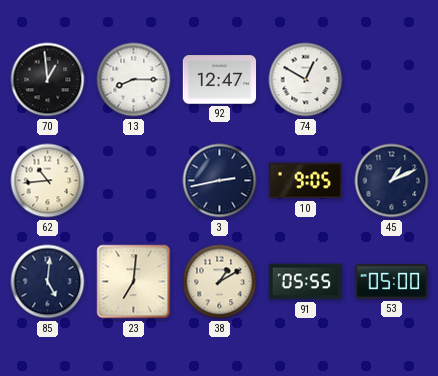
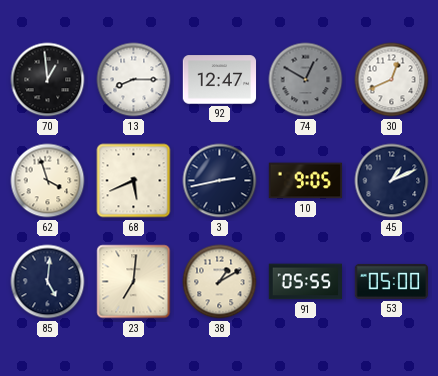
74 dial: white -> grey
30: none -> 12:41
62: 10:44 -> 3:57
68: none -> 5:41
